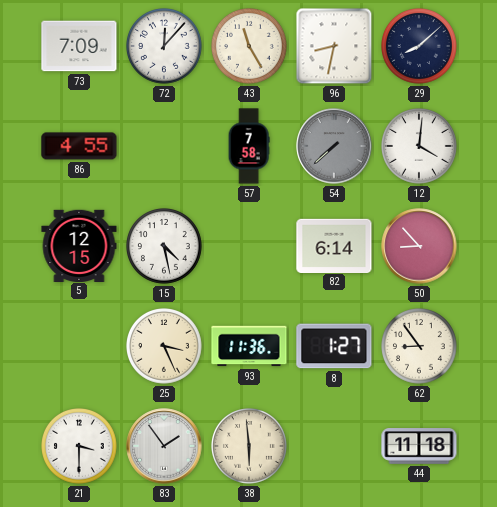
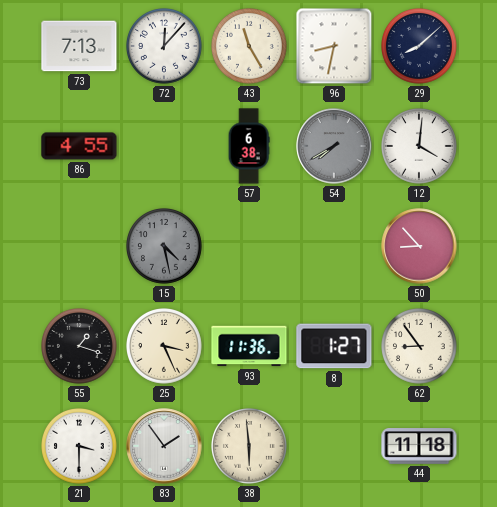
73: 7:09 -> 7:13
57: 7:58 -> 6:38
54: 7:38 -> 7:40
5: 12:15 -> none
15 dial: white -> grey
82: 6:14 -> none
55: none -> 1:18
